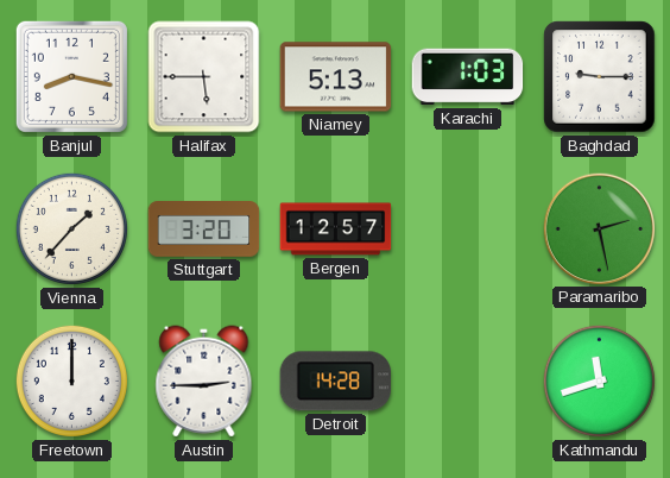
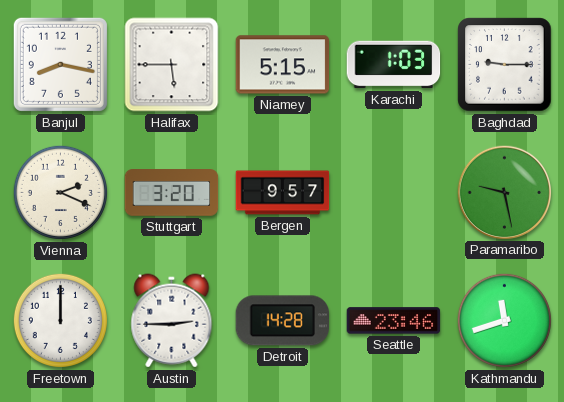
Niamey: 5:13 -> 5:15
Vienna: 1:37 -> 2:19
Bergen: 12:57 -> 9:57
Paramaribo: 2:28 -> 9:28
Seattle: none -> 23:46
